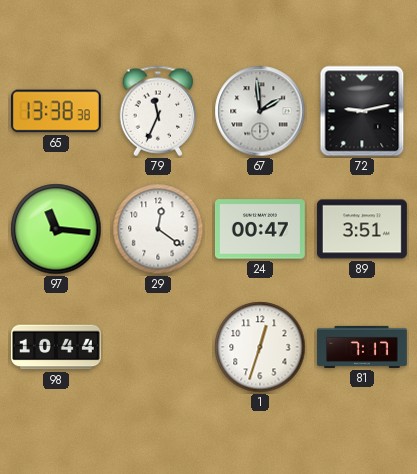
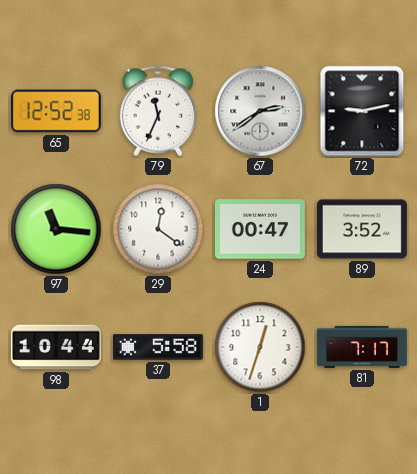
65: 13:38 -> 12:52
67: 1:59 -> 2:39
89: 3:51 -> 3:52
37: none -> 5:58
